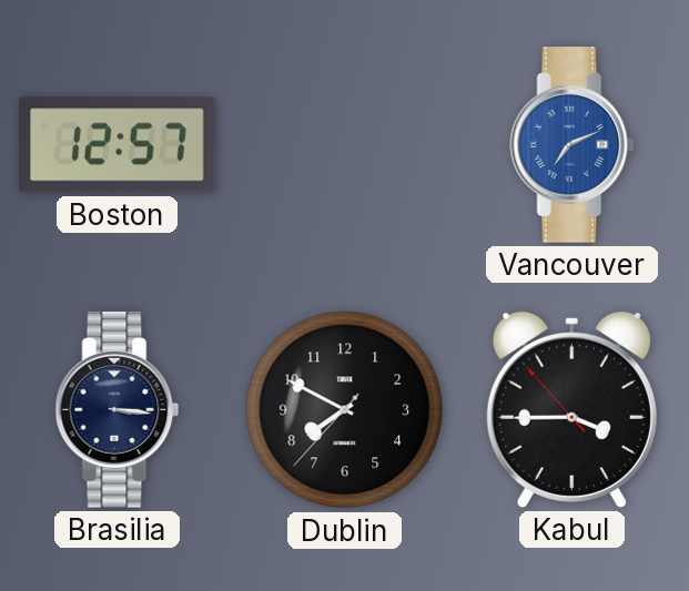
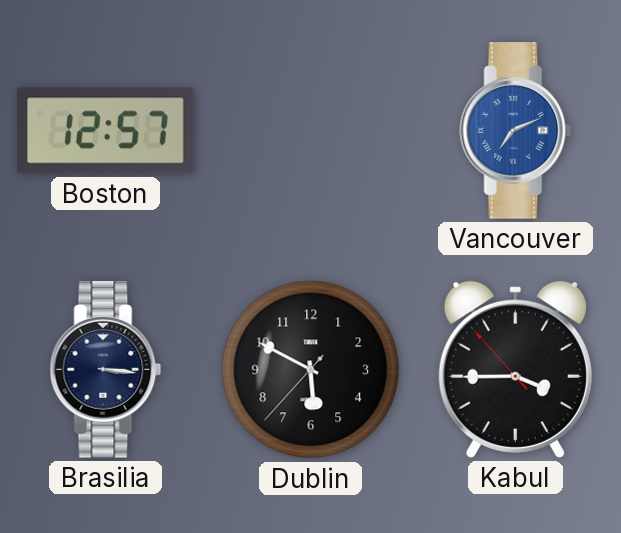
Dublin: 7:49 -> 5:49
